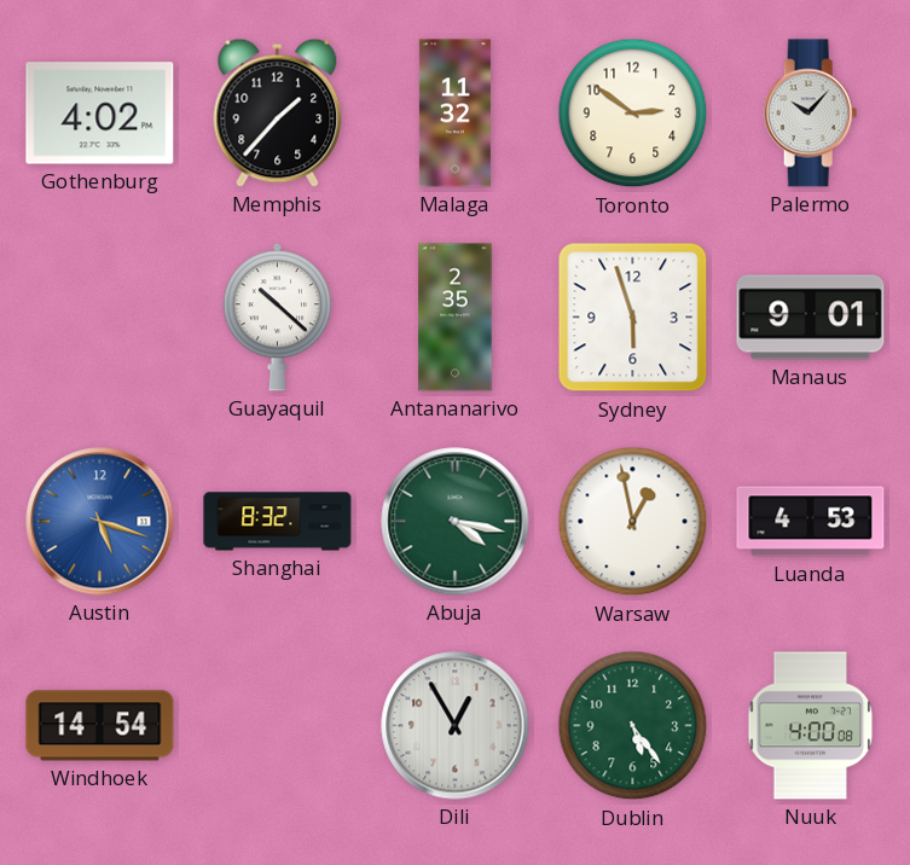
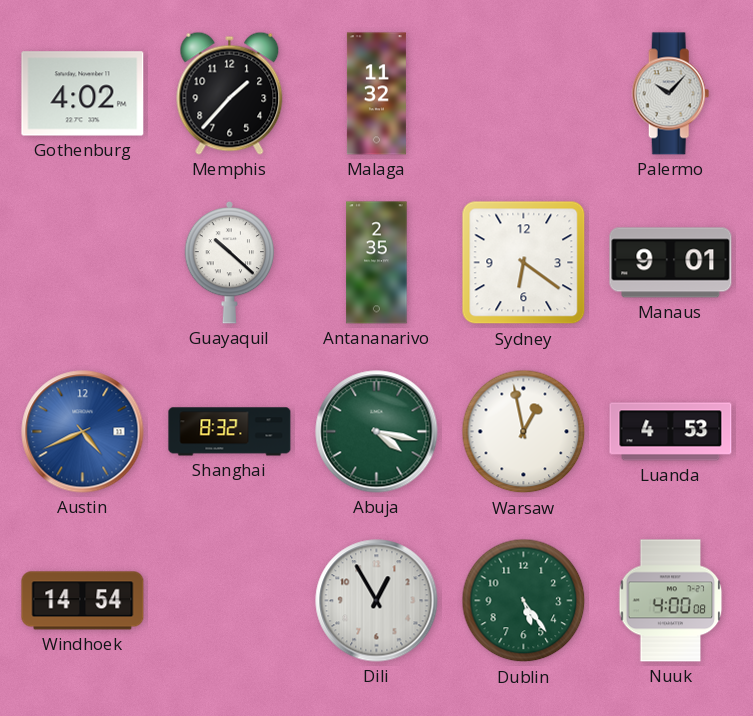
Toronto: 2:51 -> none
Sydney: 5:57 -> 6:21
Austin: 5:18 -> 4:41
